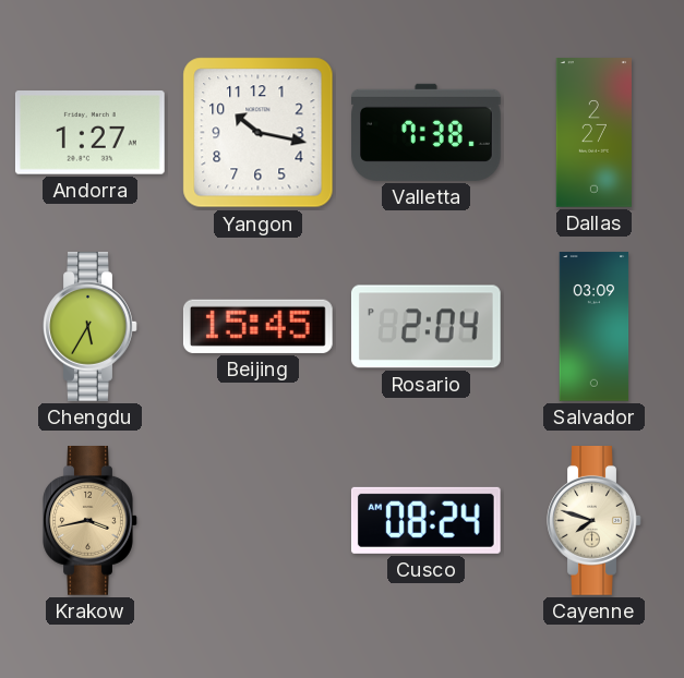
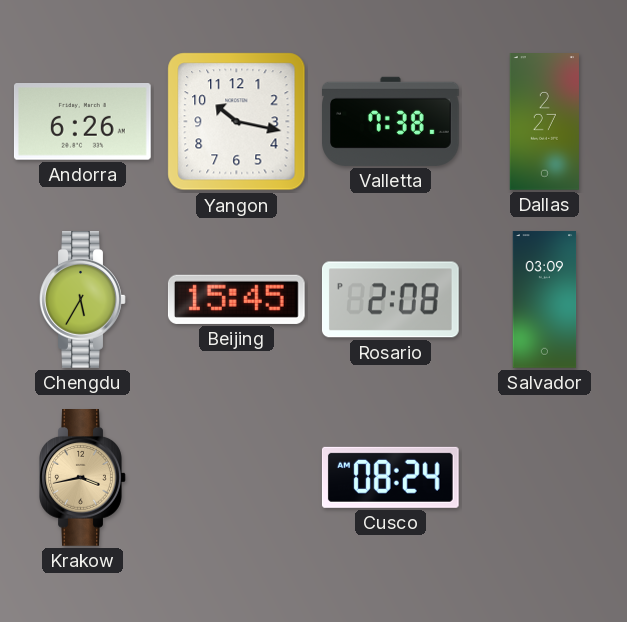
Andorra: 1:27 -> 6:26
Rosario: 2:04 -> 2:08
Cayenne: 7:48 -> none
